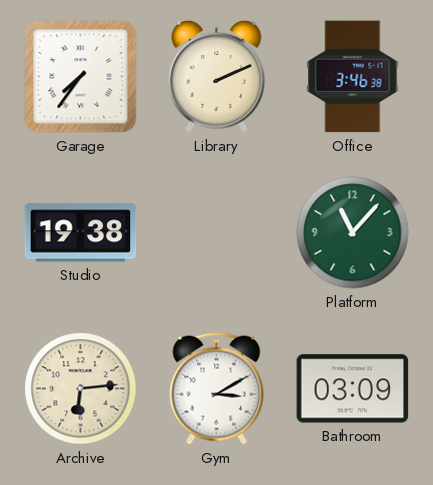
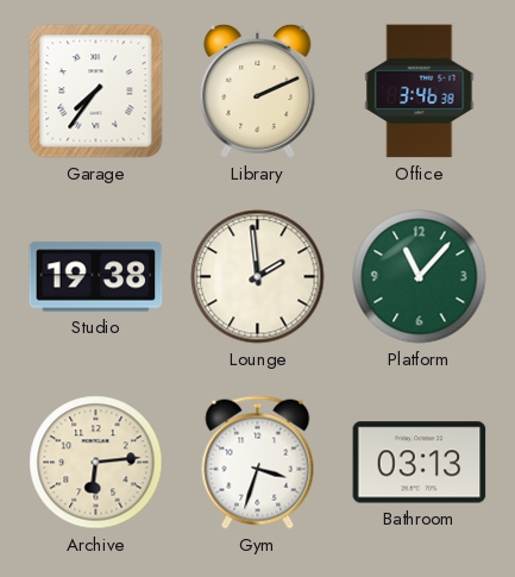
Lounge: none -> 1:59
Gym: 3:10 -> 3:33
Bathroom: 03:09 -> 03:13
